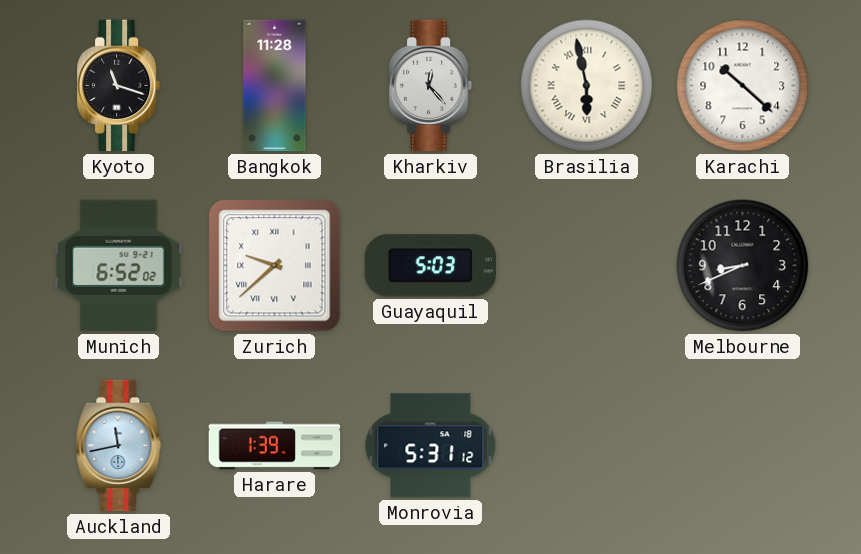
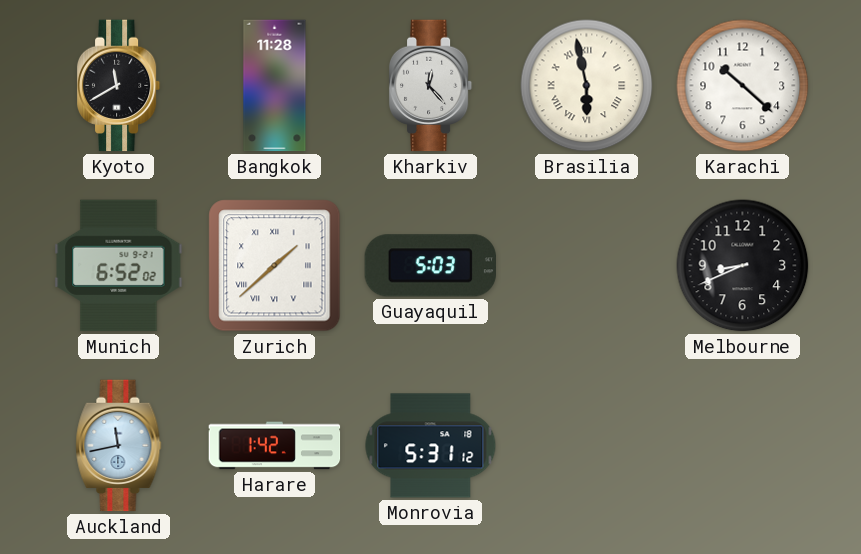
Kyoto: 11:18 -> 11:40
Zurich: 9:38 -> 1:38
Harare: 1:39 -> 1:42
